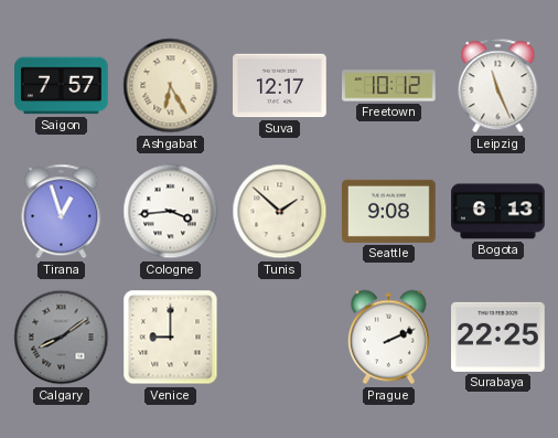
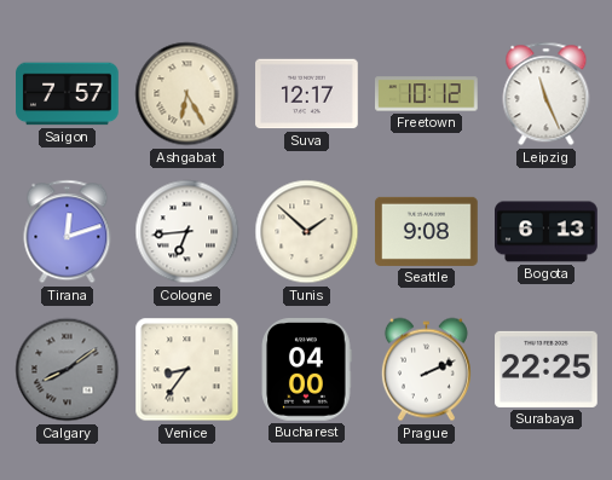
Tirana: 12:57 -> 12:12
Cologne: 3:44 -> 6:44
Venice: 9:00 -> 8:36
Bucharest: none -> 04:00
